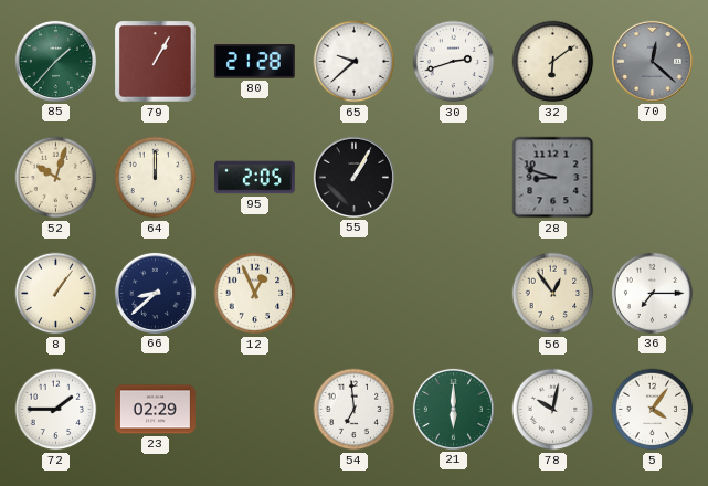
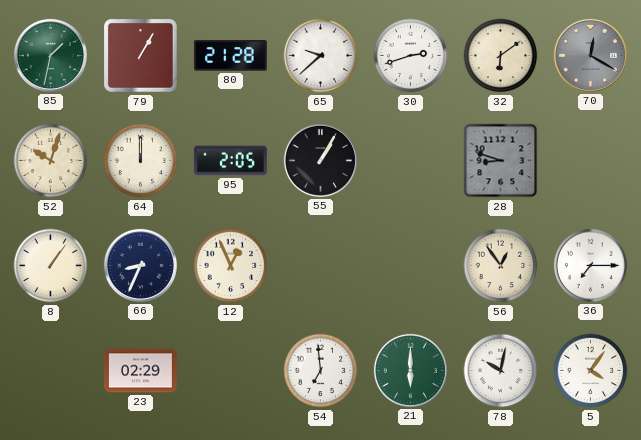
85: 1:37 -> 1:32
70: 12:22 -> 12:20
66: 8:38 -> 8:34
72: 1:45 -> none
